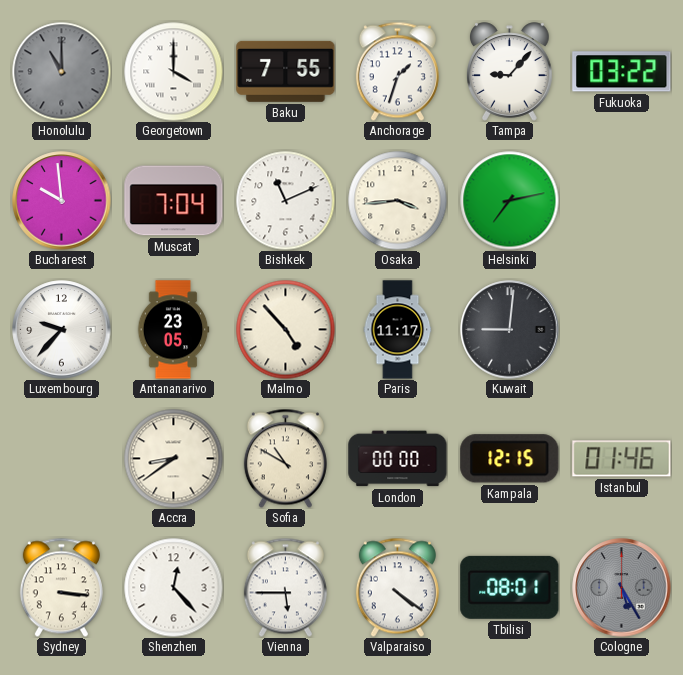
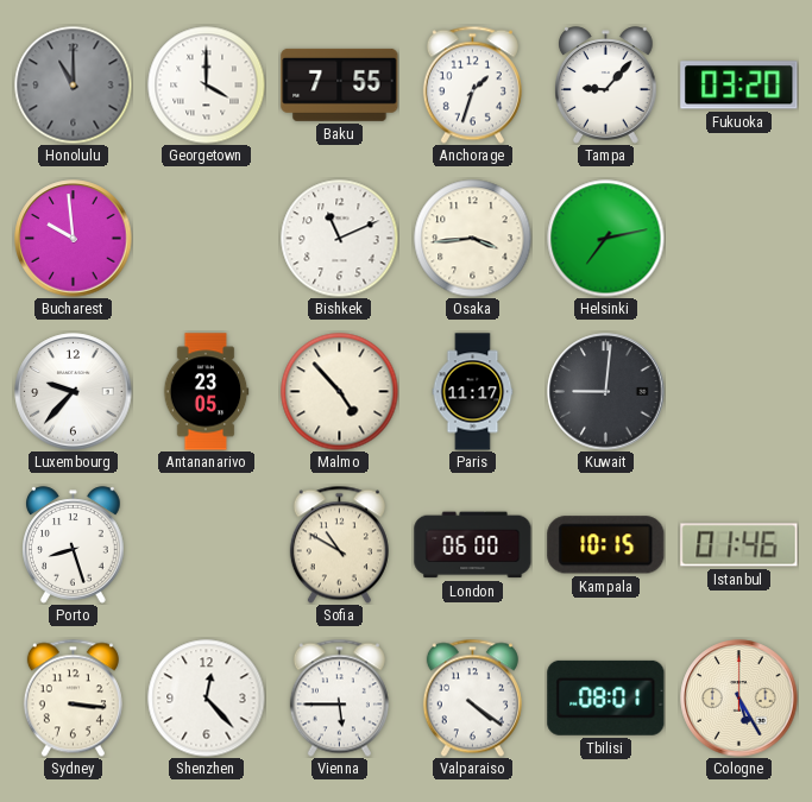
Fukuoka: 03:22 -> 03:20
Muscat: 7:04 -> none
Porto: none -> 8:27
Accra: 8:39 -> none
London: 00:00 -> 06:00
Kampala: 12:15 -> 10:15
Cologne dial: grey -> cream
